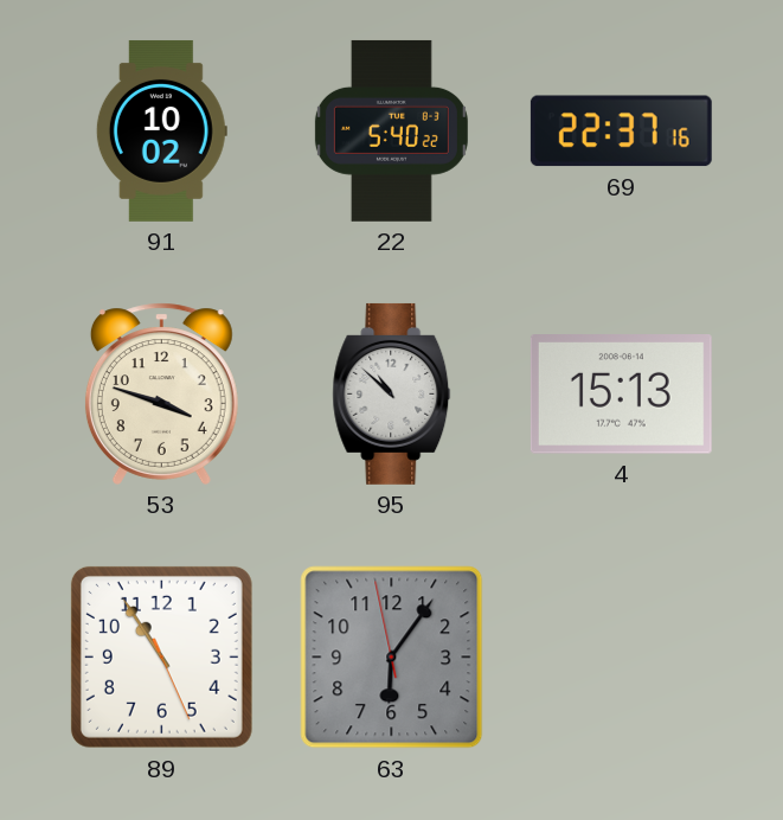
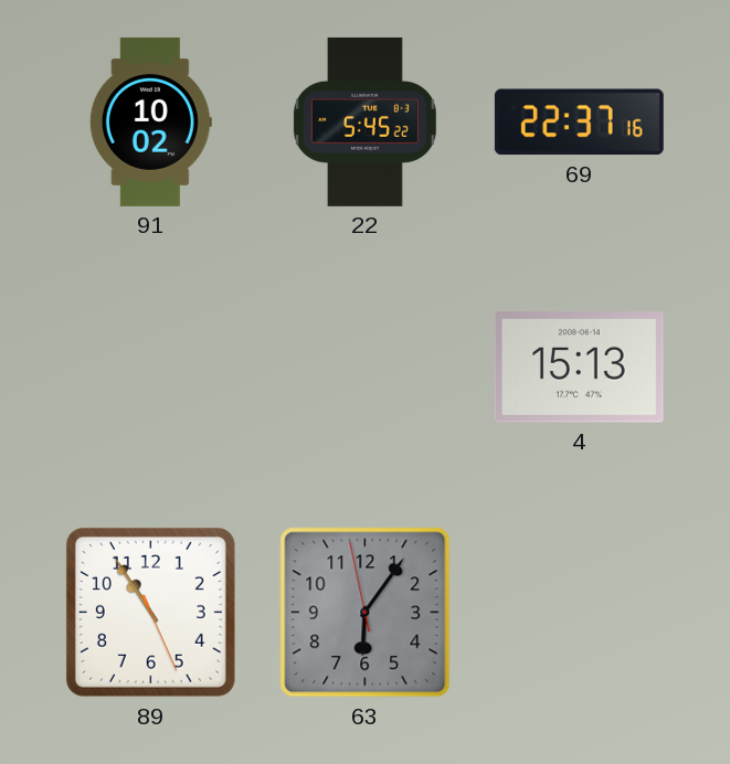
22: 5:40 -> 5:45
53: 3:48 -> none
95: 10:52 -> none
